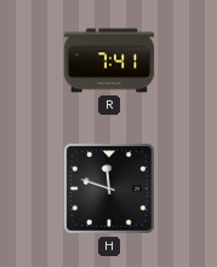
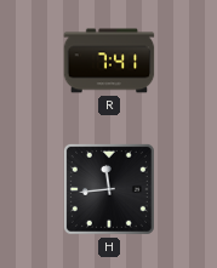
H: 11:48 -> 11:44
